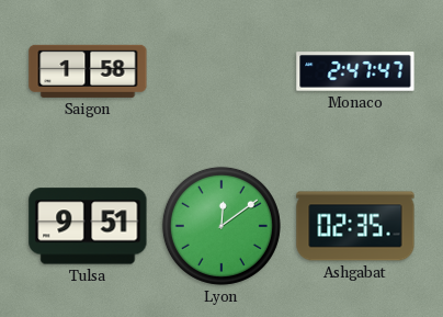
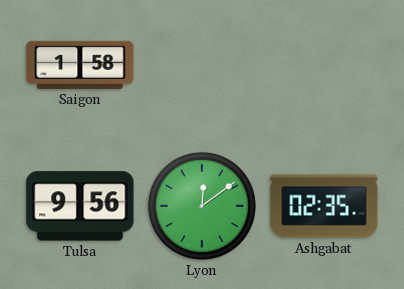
Monaco: 2:47 -> none
Tulsa: 9:51 -> 9:56
